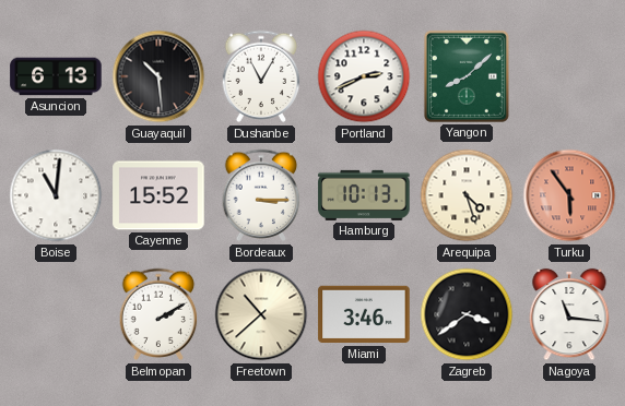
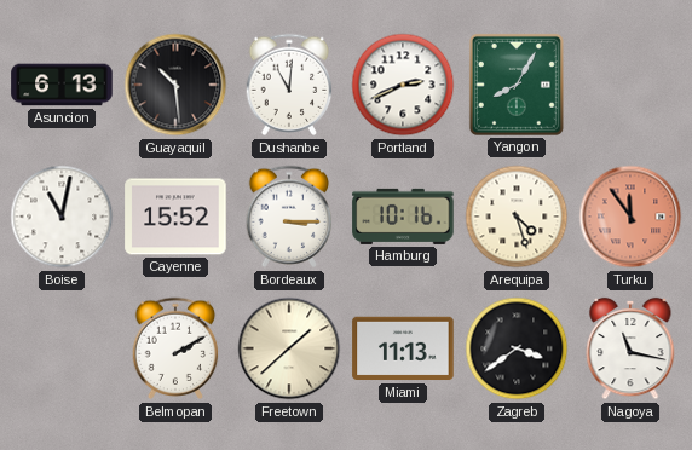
Dushanbe: 11:05 -> 11:01
Yangon: 8:08 -> 8:05
Boise: 11:01 -> 11:02
Hamburg: 10:13 -> 10:16
Turku: 5:54 -> 11:54
Freetown: 10:38 -> 1:38
Miami: 3:46 -> 11:13
Nagoya: 11:16 -> 11:17
